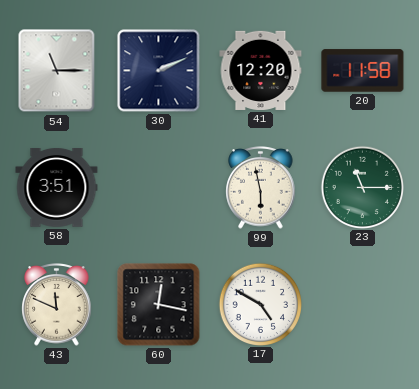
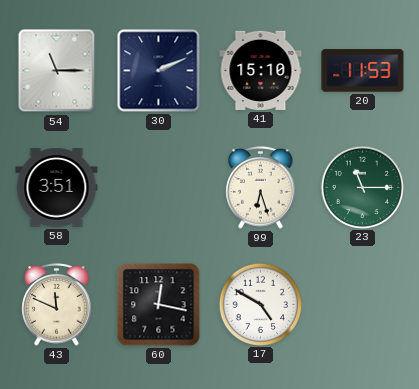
41: 12:20 -> 15:10
20: 11:58 -> 11:53
99: 5:58 -> 6:27
